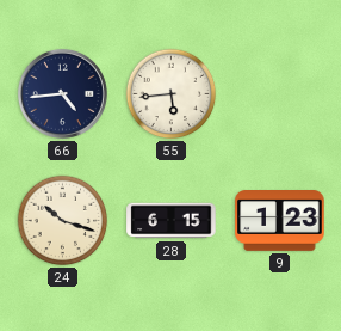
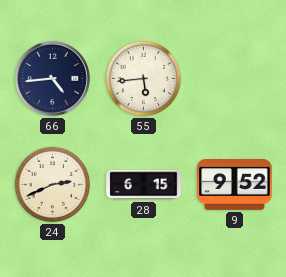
24: 10:18 -> 2:41
9: 1:23 -> 9:52
